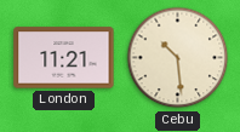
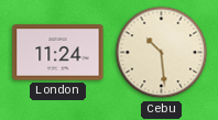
London: 11:21 -> 11:24
